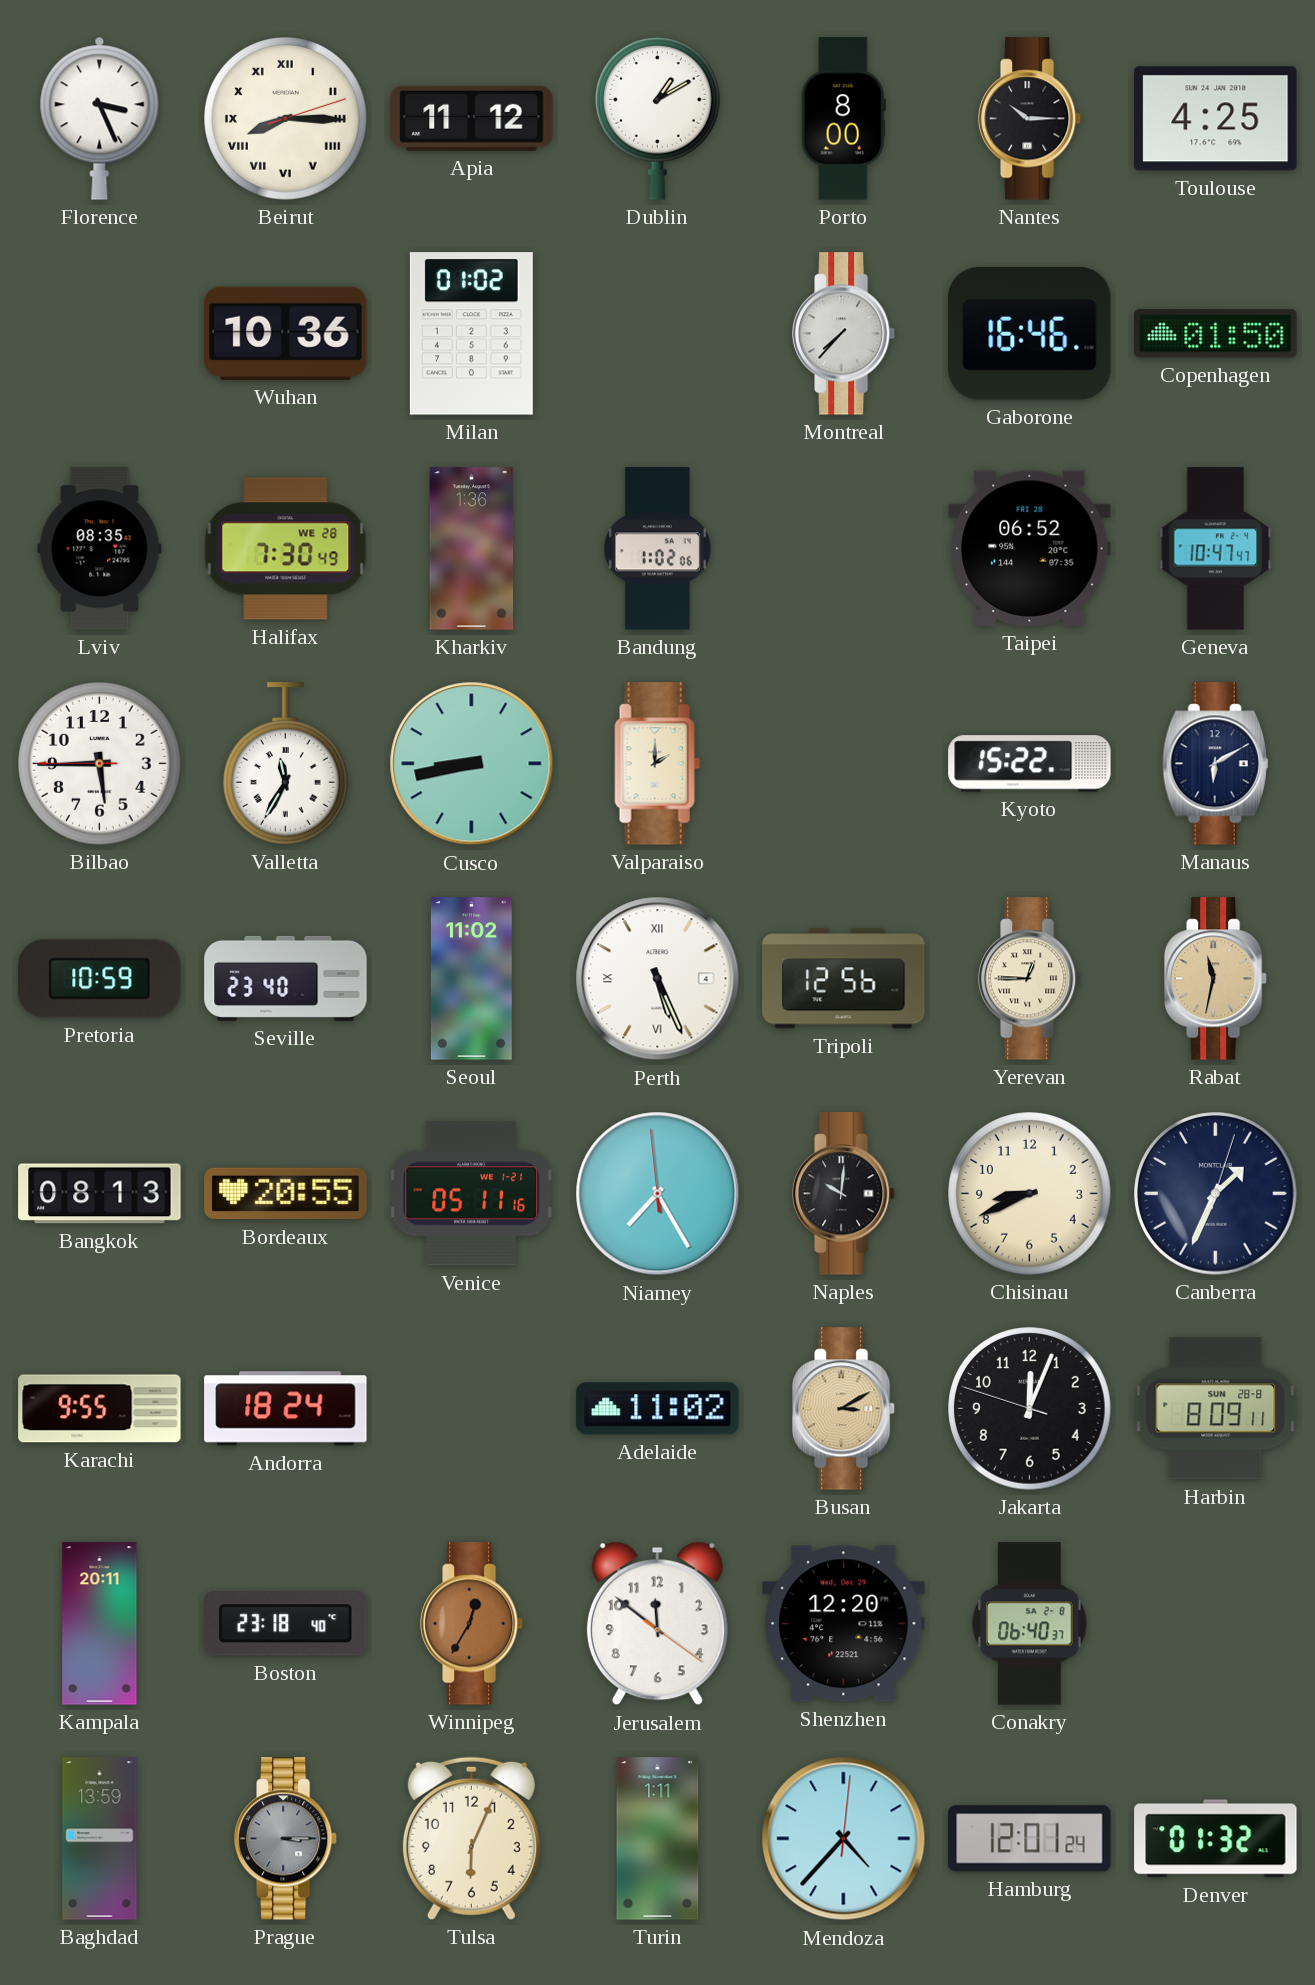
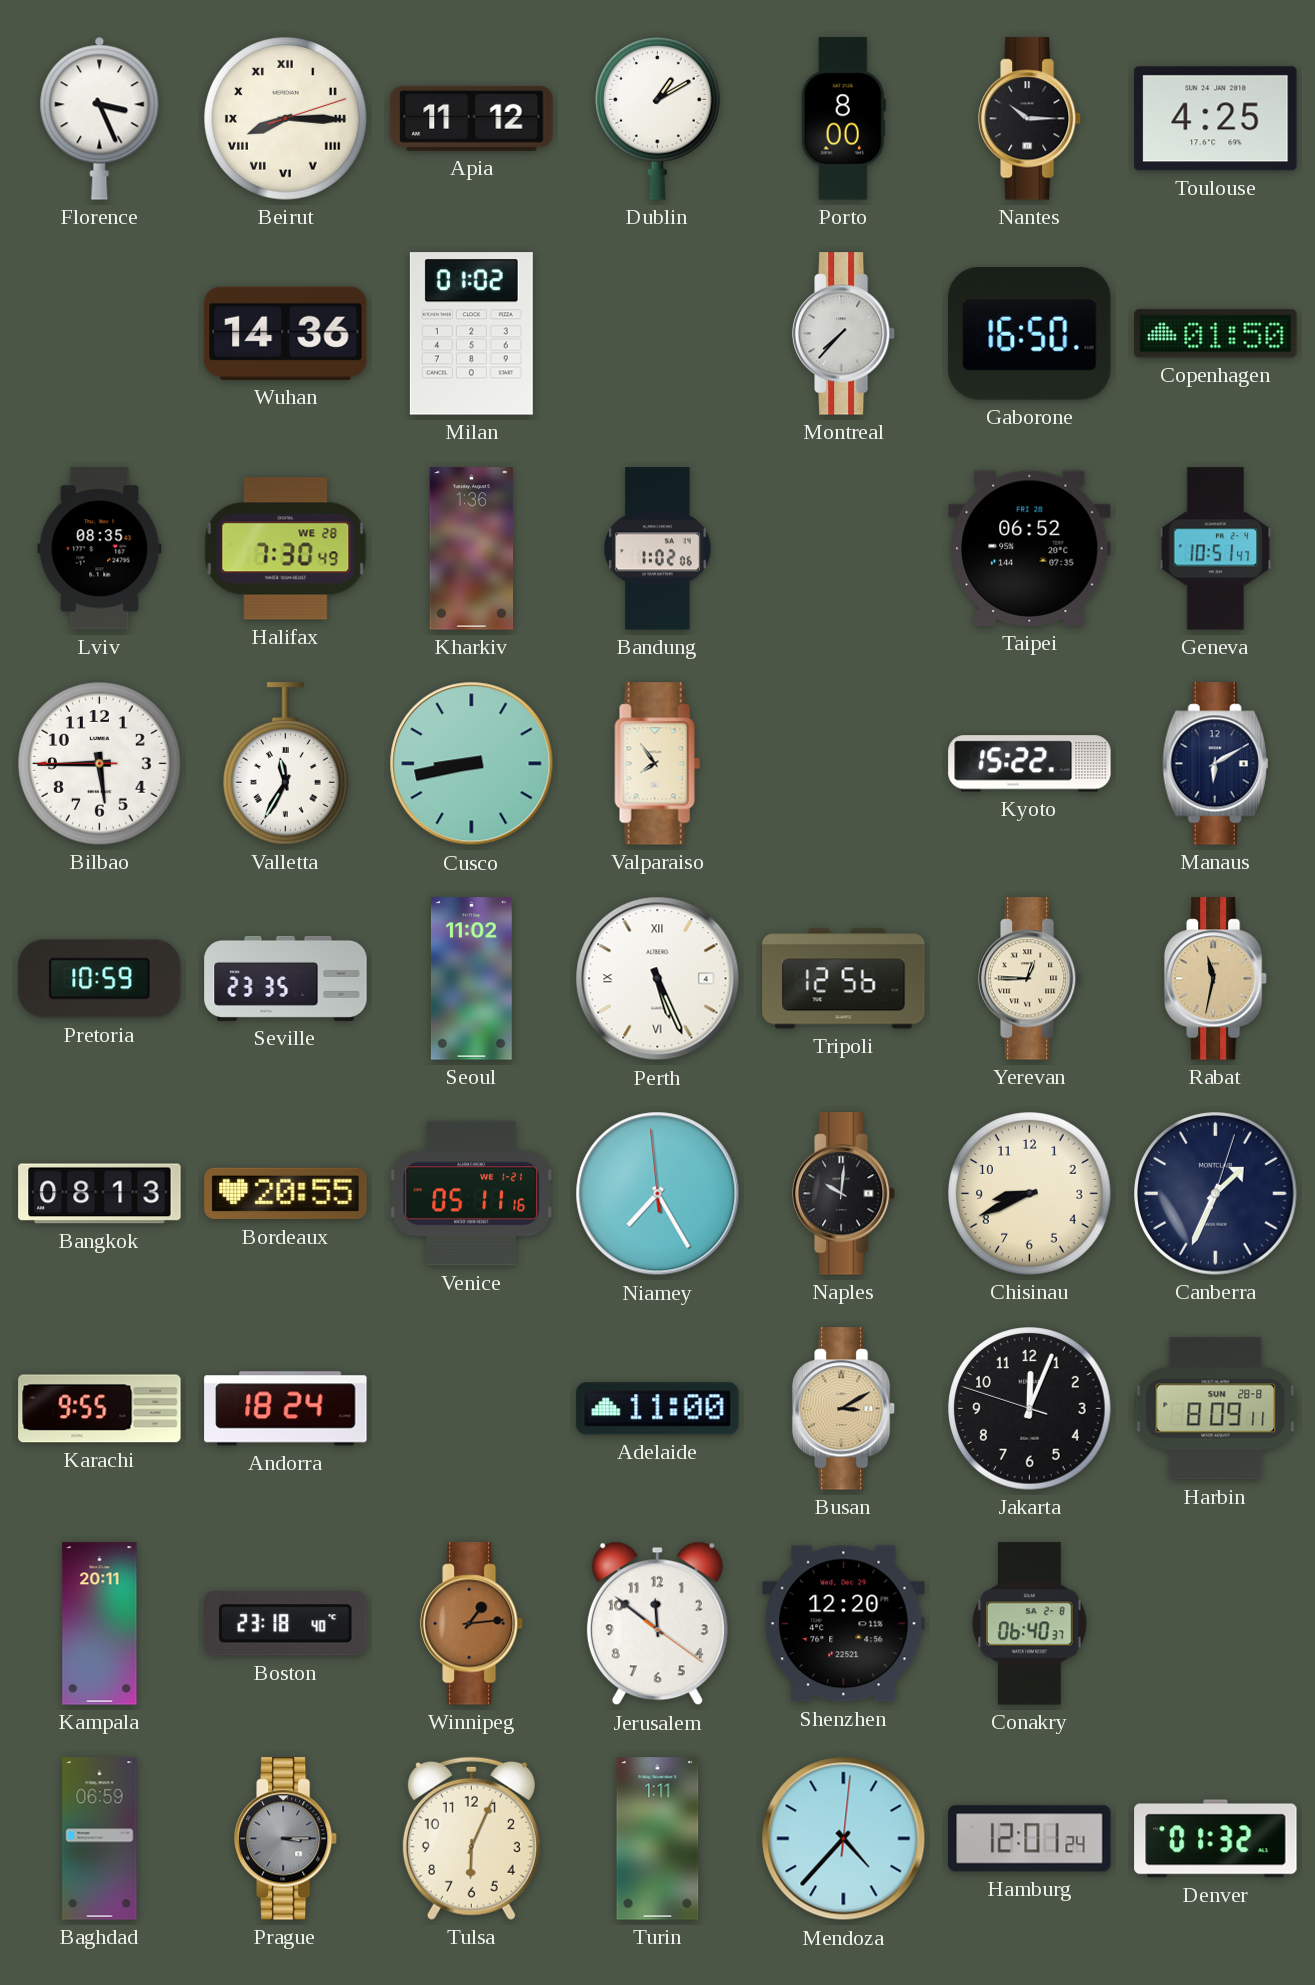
Wuhan: 10:36 -> 14:36
Gaborone: 16:46 -> 16:50
Geneva: 10:47 -> 10:51
Valparaiso: 2:00 -> 7:54
Seville: 23:40 -> 23:35
Adelaide: 11:02 -> 11:00
Winnipeg: 12:35 -> 1:14
Baghdad: 13:59 -> 06:59
